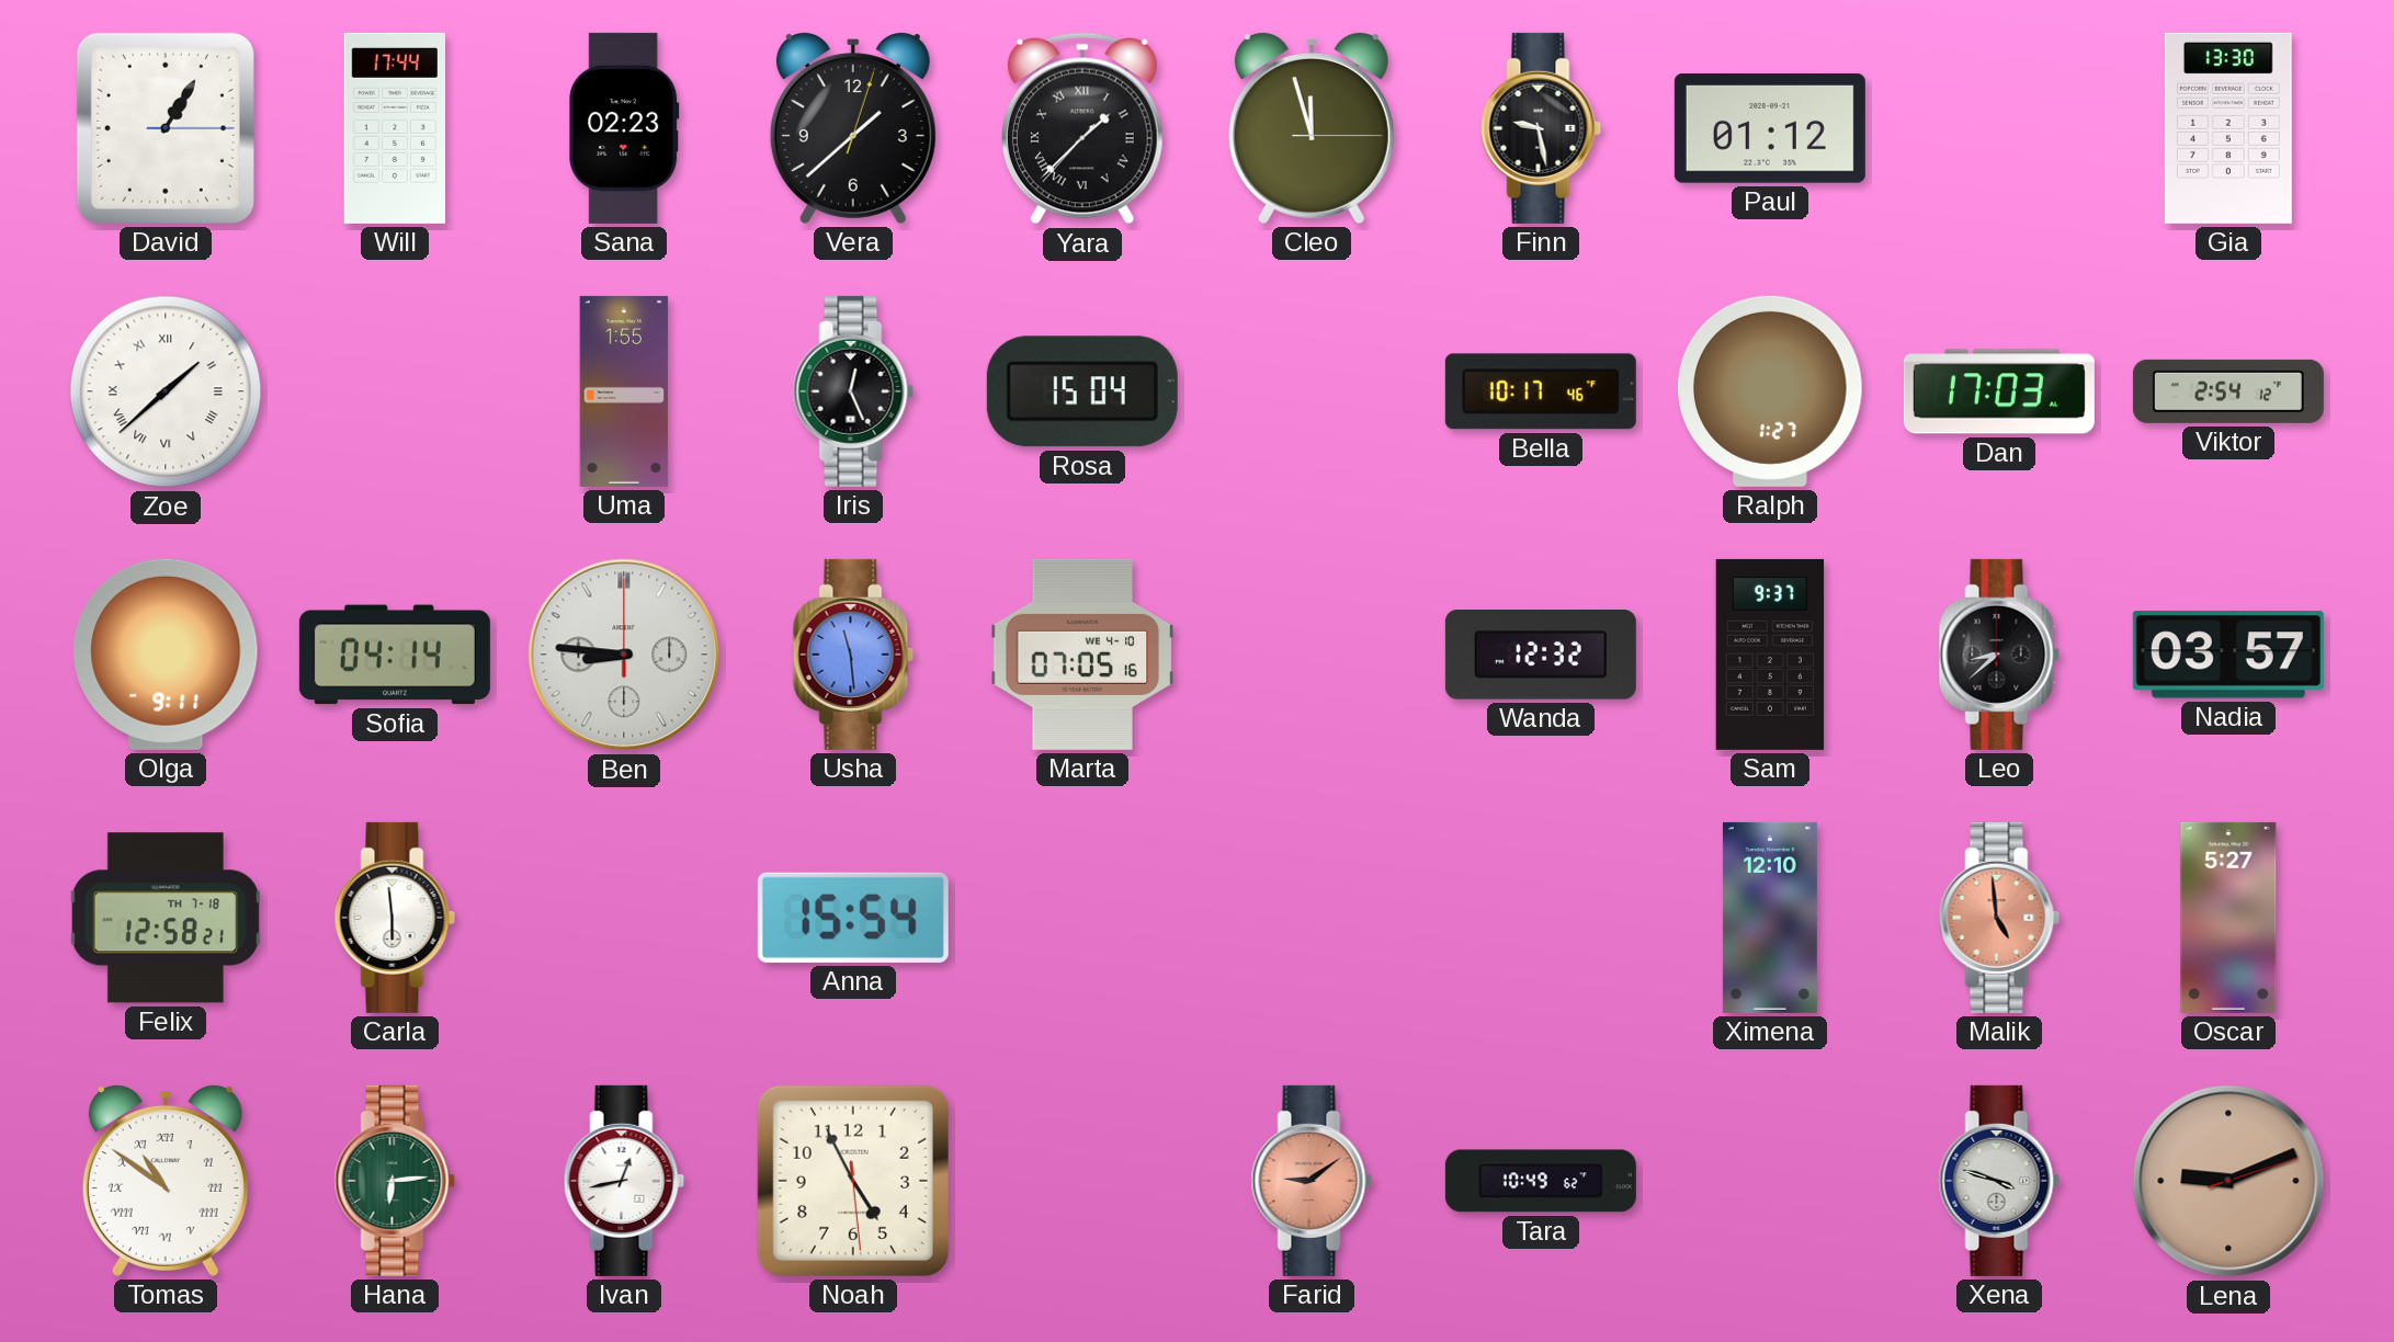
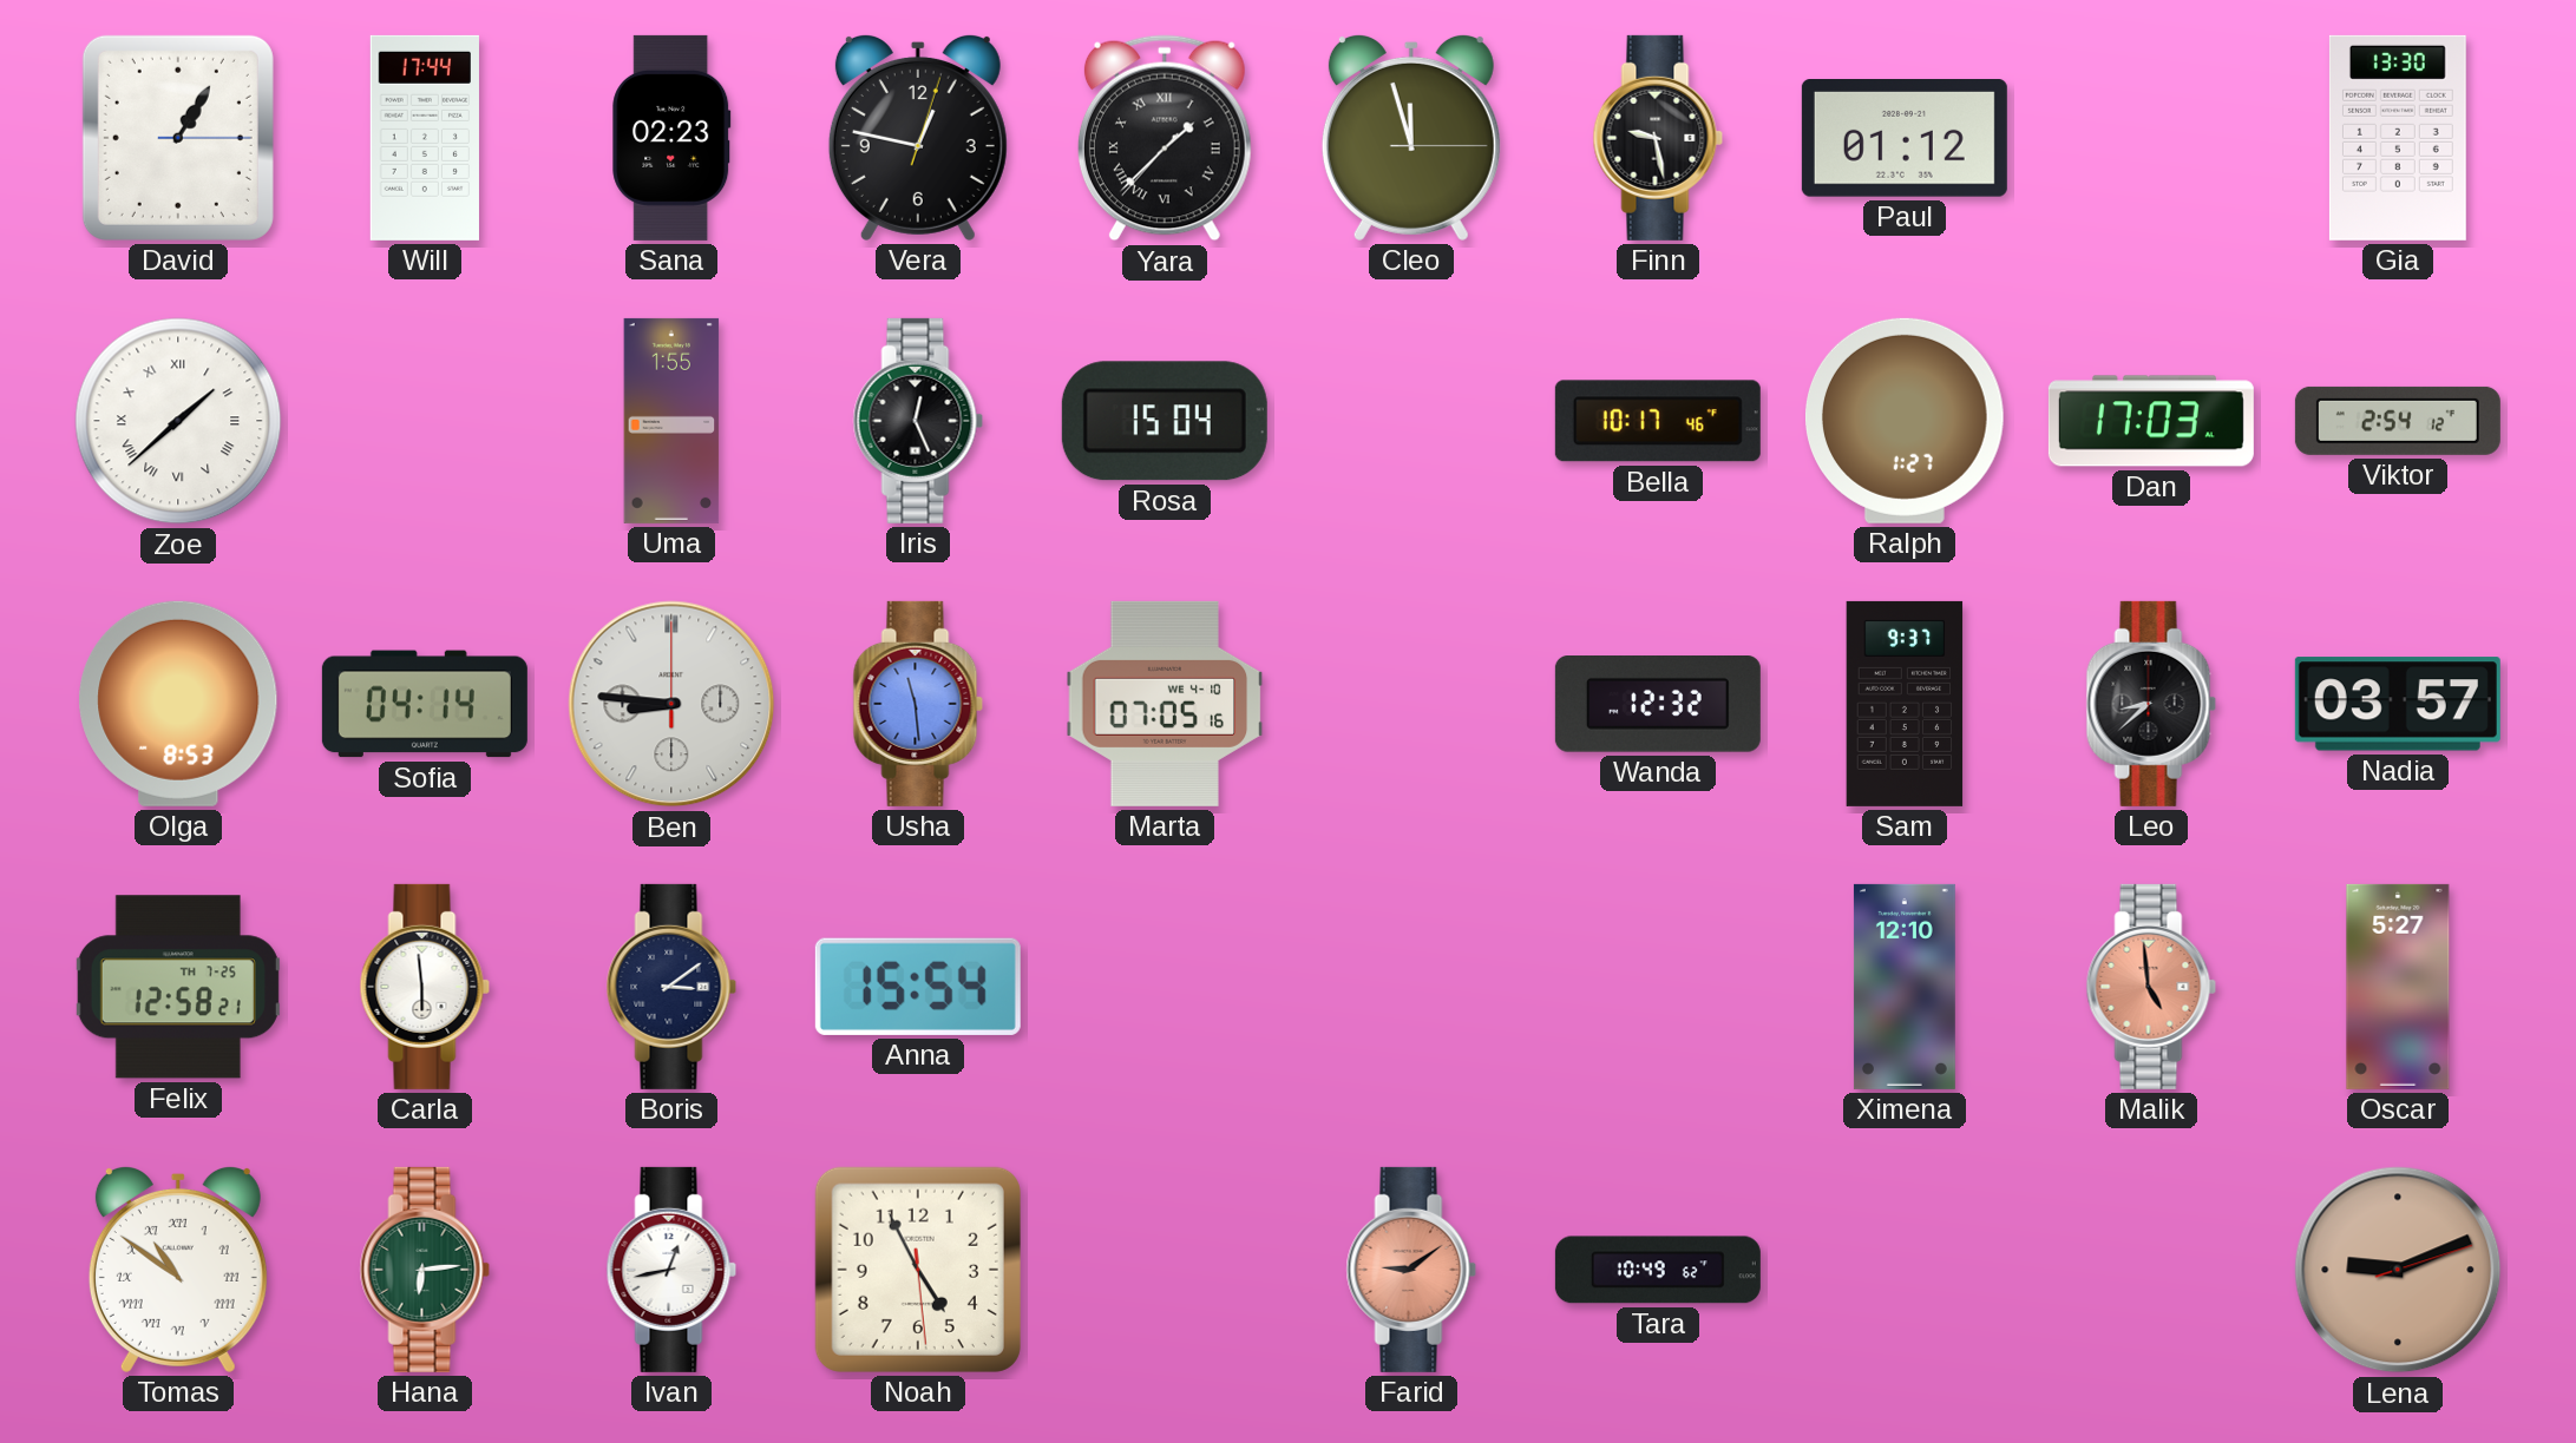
Vera: 1:38 -> 12:47
Olga: 9:11 -> 8:53
Felix date: TH 7-18 -> TH 7-25
Boris: none -> 3:09
Xena: 3:48 -> none
